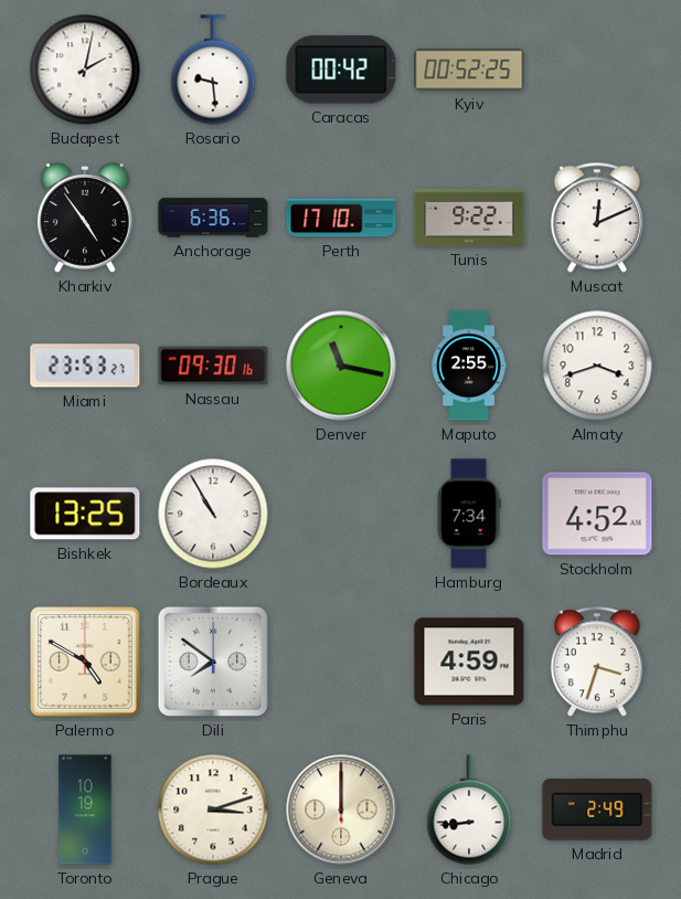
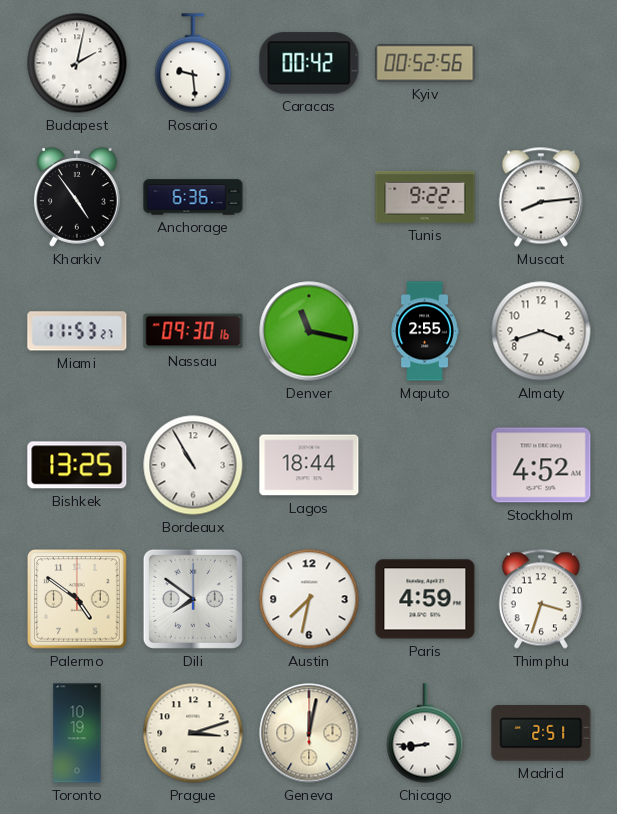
Kyiv: 00:52:25 -> 00:52:56
Perth: 17:10 -> none
Muscat: 12:11 -> 8:14
Miami: 23:53 -> 11:53
Lagos: none -> 18:44
Hamburg: 7:34 -> none
Palermo: 4:50 -> 4:51
Austin: none -> 7:32
Geneva: 12:00 -> 12:02
Madrid: 2:49 -> 2:51
